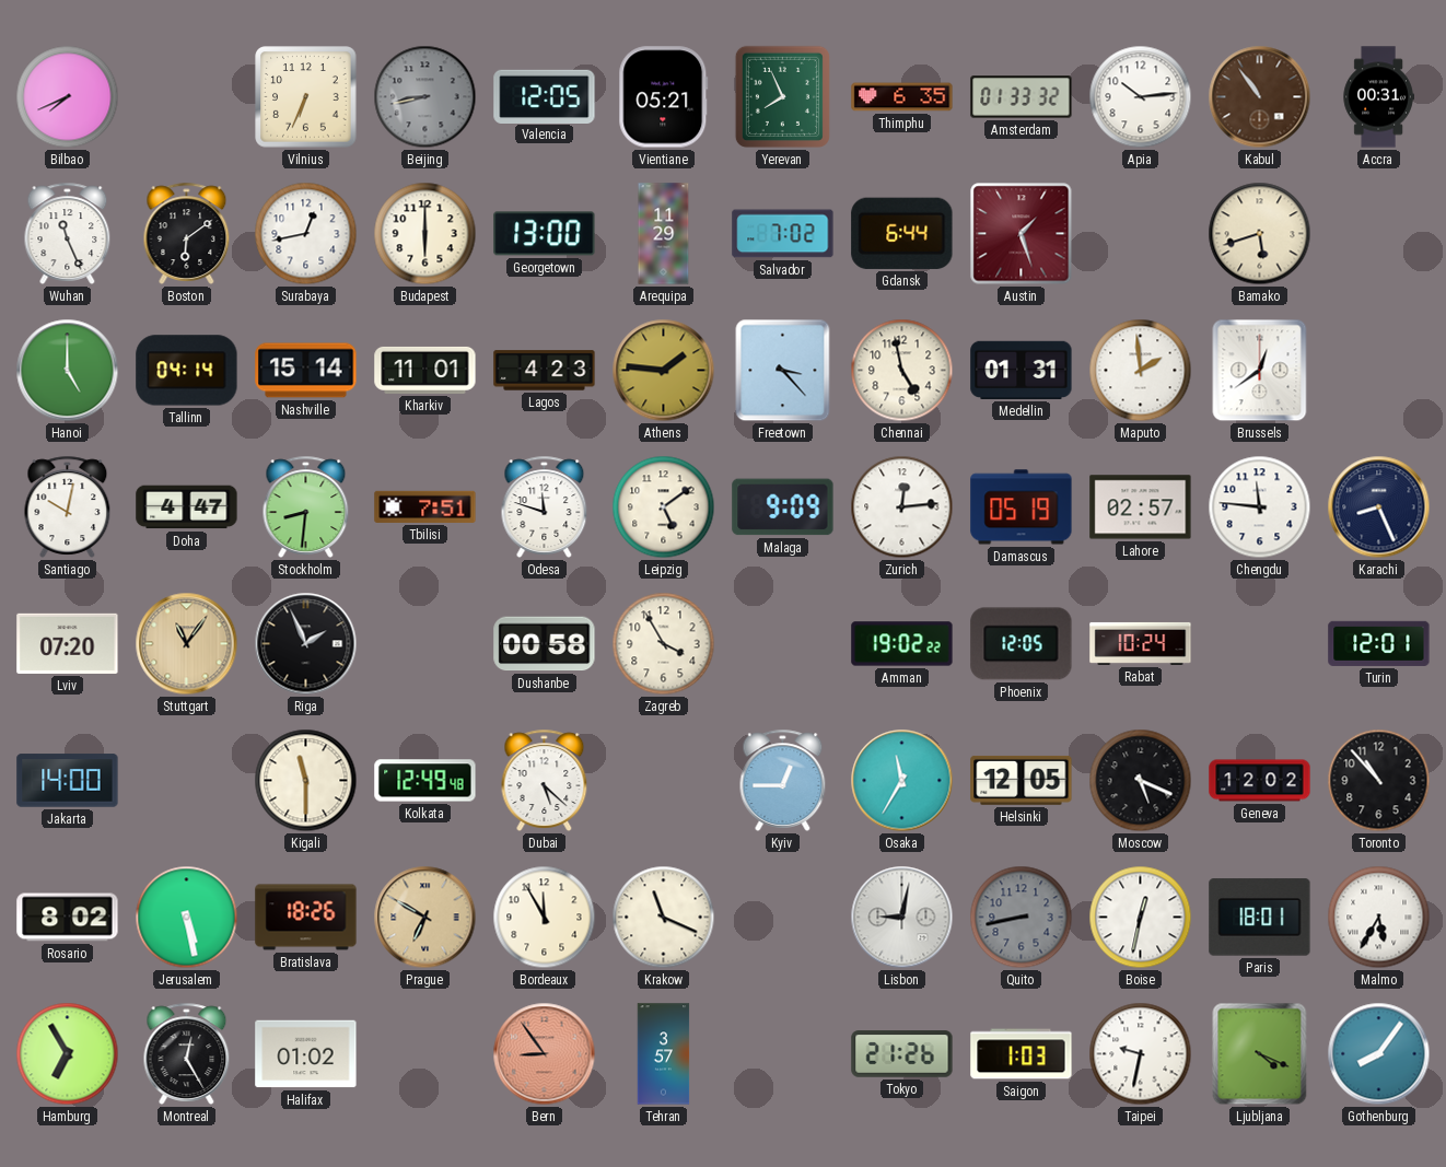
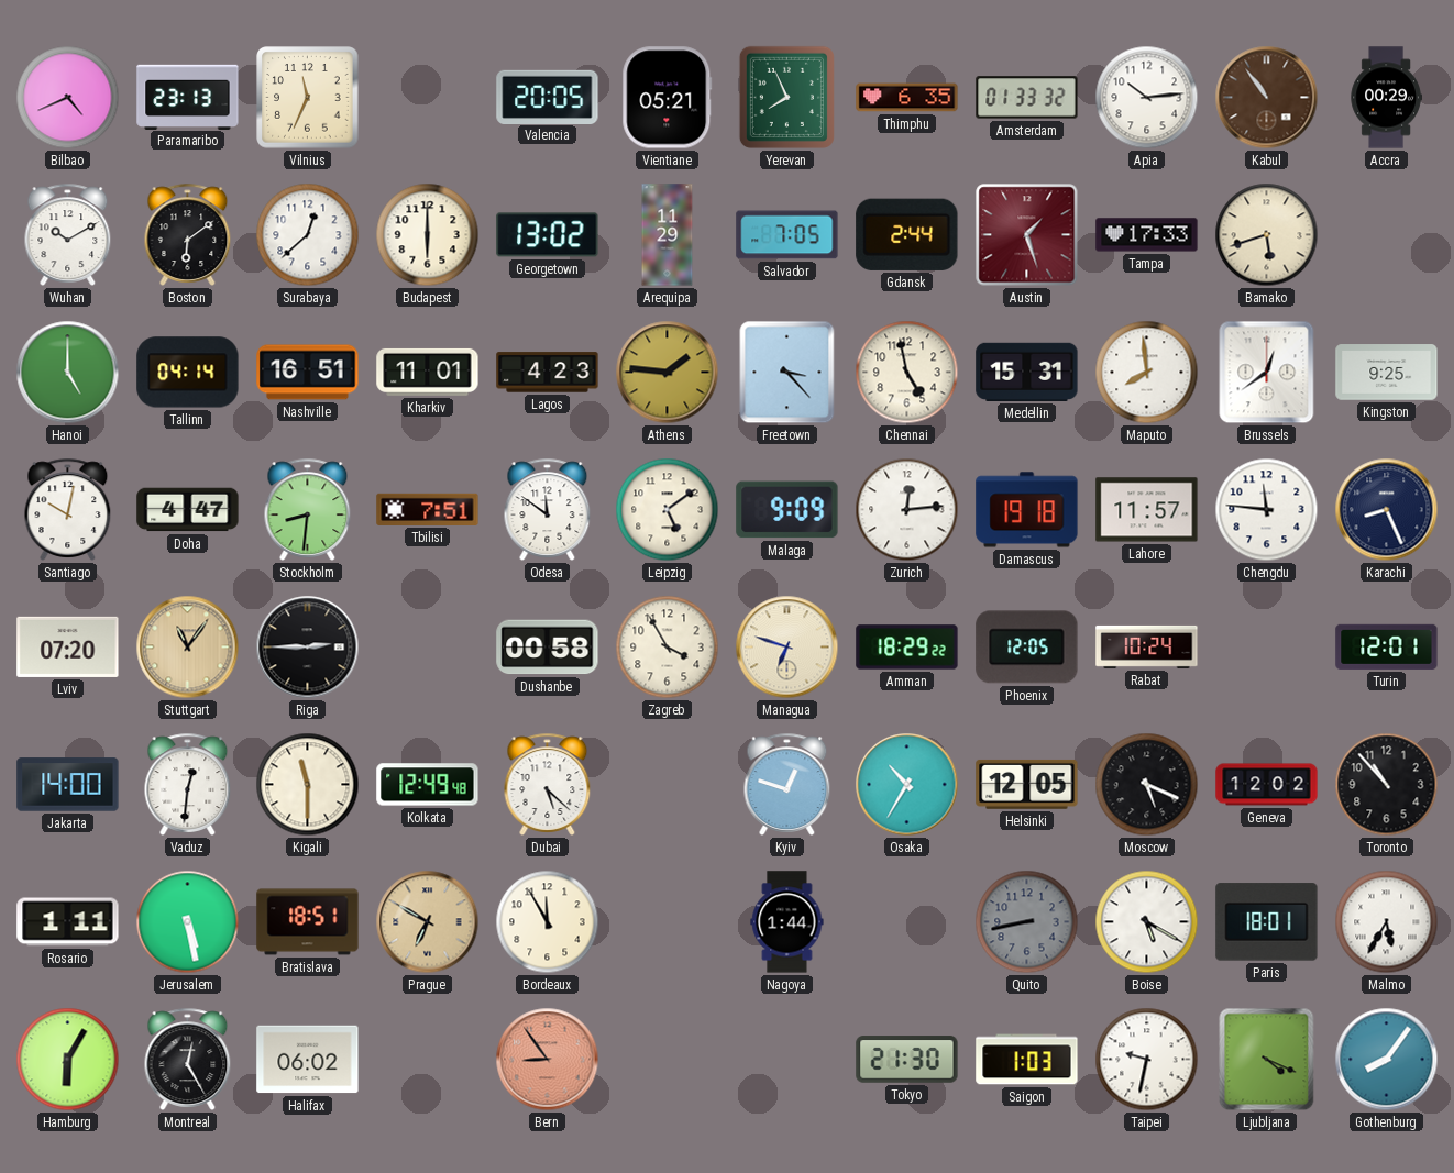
Bilbao: 7:41 -> 4:41
Paramaribo: none -> 23:13
Vilnius: 6:34 -> 11:34
Beijing: 8:43 -> none
Valencia: 12:05 -> 20:05
Accra: 00:31 -> 00:29
Wuhan: 11:26 -> 10:10
Surabaya: 12:43 -> 12:38
Georgetown: 13:00 -> 13:02
Salvador: 7:02 -> 7:05
Gdansk: 6:44 -> 2:44
Tampa: none -> 17:33
Nashville: 15:14 -> 16:51
Medellin: 01:31 -> 15:31
Maputo: 1:59 -> 7:59
Kingston: none -> 9:25
Odesa: 11:48 -> 11:51
Damascus: 05:19 -> 19:18
Lahore: 02:57 -> 11:57
Riga: 1:56 -> 2:45
Managua: none -> 6:48
Amman: 19:02 -> 18:29
Vaduz: none -> 12:31
Kyiv: 12:45 -> 12:48
Osaka: 11:35 -> 10:35
Rosario: 8:02 -> 1:11
Bratislava: 18:26 -> 18:51
Krakow: 11:19 -> none
Nagoya: none -> 1:44
Lisbon: 9:02 -> none
Boise: 12:32 -> 5:20
Hamburg: 6:55 -> 6:05
Halifax: 01:02 -> 06:02
Tehran: 3:57 -> none
Tokyo: 21:26 -> 21:30
